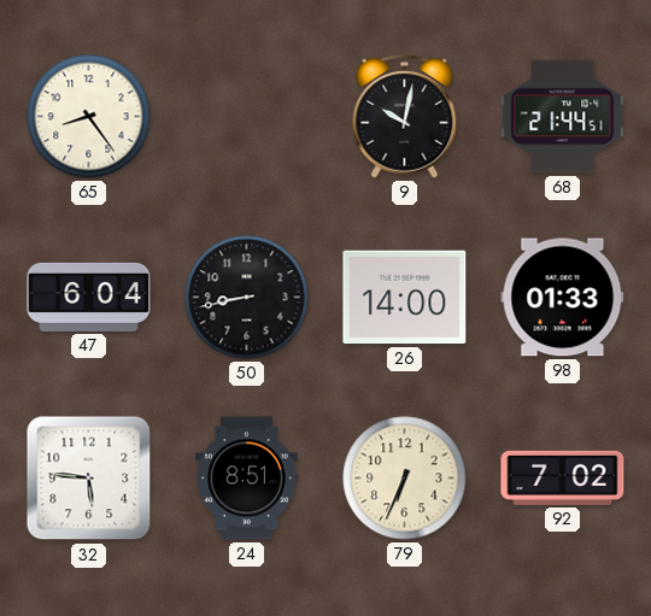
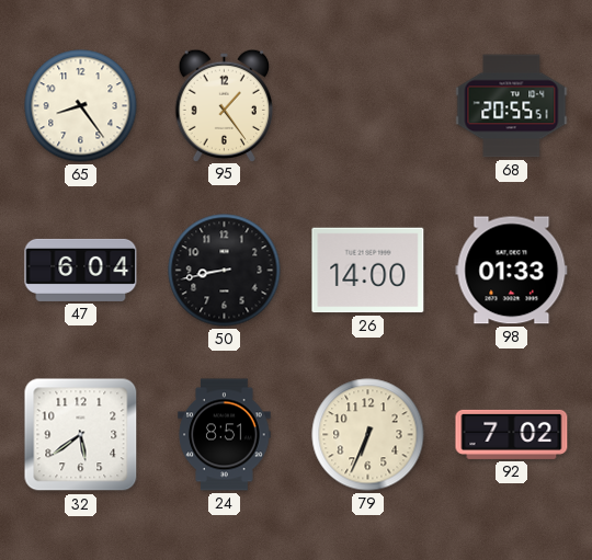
95: none -> 1:24
9: 10:02 -> none
68: 21:44 -> 20:55
32: 5:46 -> 5:39
